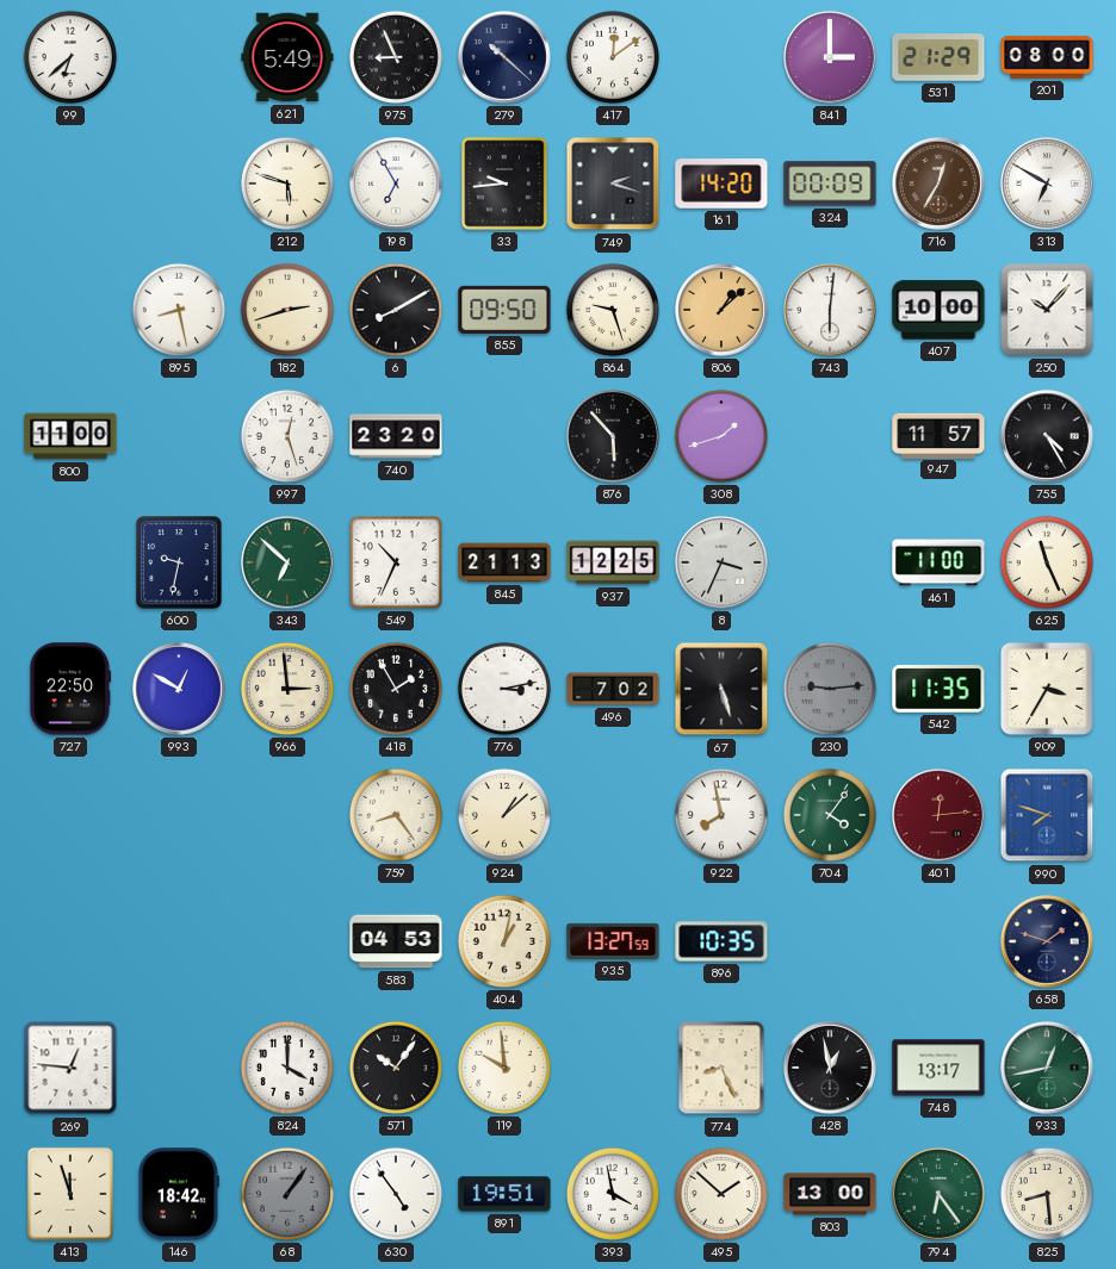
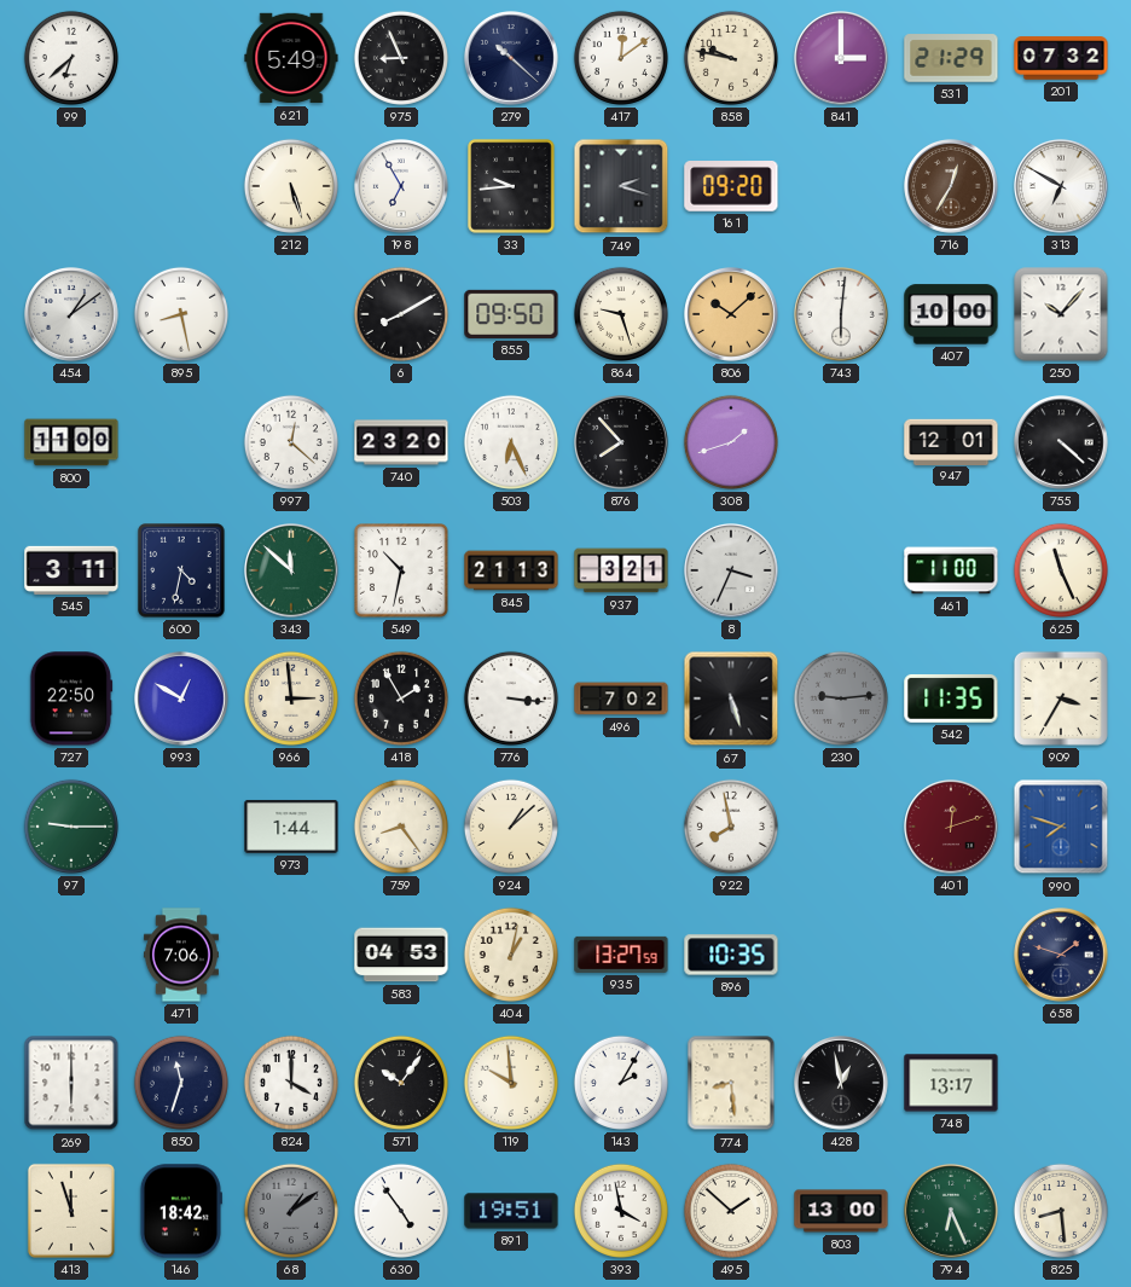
858: none -> 9:47
201: 08:00 -> 07:32
212: 5:48 -> 5:27
161: 14:20 -> 09:20
324: 00:09 -> none
454: none -> 1:09
182: 2:42 -> none
806: 1:08 -> 10:08
997: 12:27 -> 12:22
503: none -> 6:26
876: 5:53 -> 7:53
947: 11:57 -> 12:01
755: 4:25 -> 4:22
545: none -> 3:11
600: 9:32 -> 4:32
343: 6:52 -> 11:52
549: 10:34 -> 10:32
937: 12:25 -> 3:21
776: 3:13 -> 3:16
97: none -> 9:15
973: none -> 1:44
704: 4:06 -> none
401: 12:14 -> 12:12
471: none -> 7:06
269: 12:46 -> 6:00
850: none -> 11:33
143: none -> 2:05
774: 8:26 -> 8:29
933: 12:43 -> none
68: 1:06 -> 1:09
794: 6:24 -> 6:26
